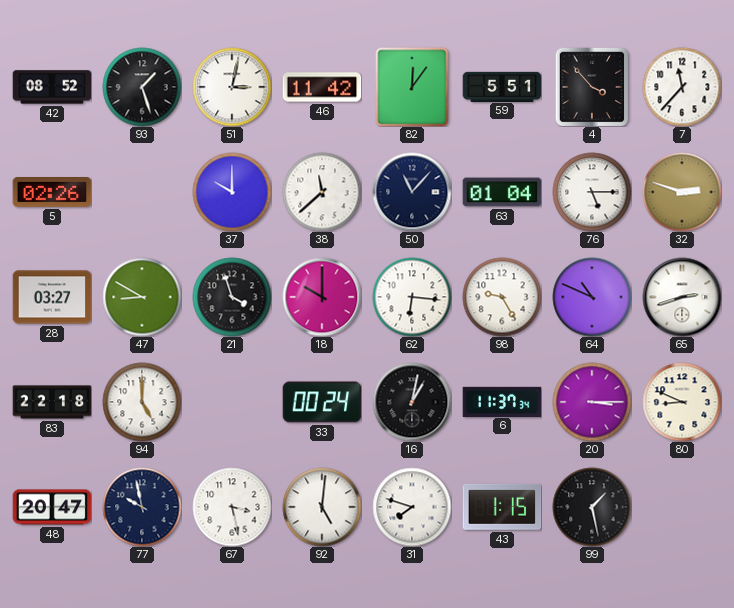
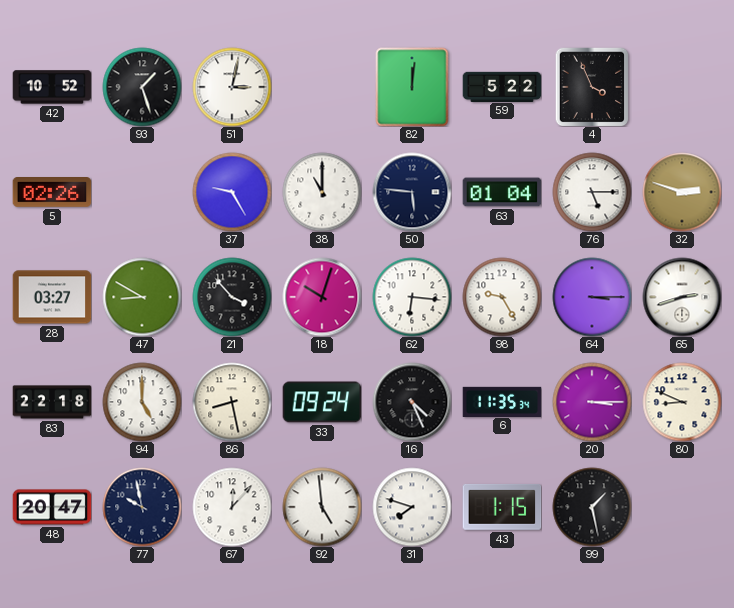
42: 08:52 -> 10:52
46: 11:42 -> none
82: 12:06 -> 12:01
59: 5:51 -> 5:22
4: 3:53 -> 3:56
7: 11:37 -> none
37: 10:00 -> 9:25
38: 11:38 -> 11:00
50: 11:07 -> 5:46
21: 3:57 -> 3:53
18: 10:00 -> 10:03
64: 10:49 -> 3:15
86: none -> 8:28
33: 00:24 -> 09:24
16: 1:02 -> 4:26
6: 11:37 -> 11:35
67: 3:28 -> 12:07
92: 5:01 -> 4:59
